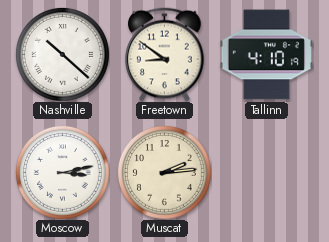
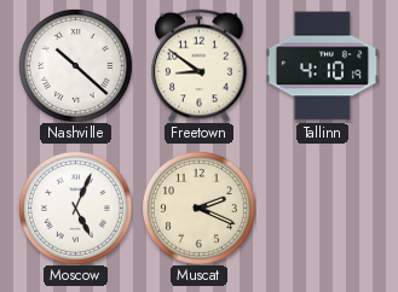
Moscow: 3:13 -> 5:04
Muscat: 2:14 -> 2:19
